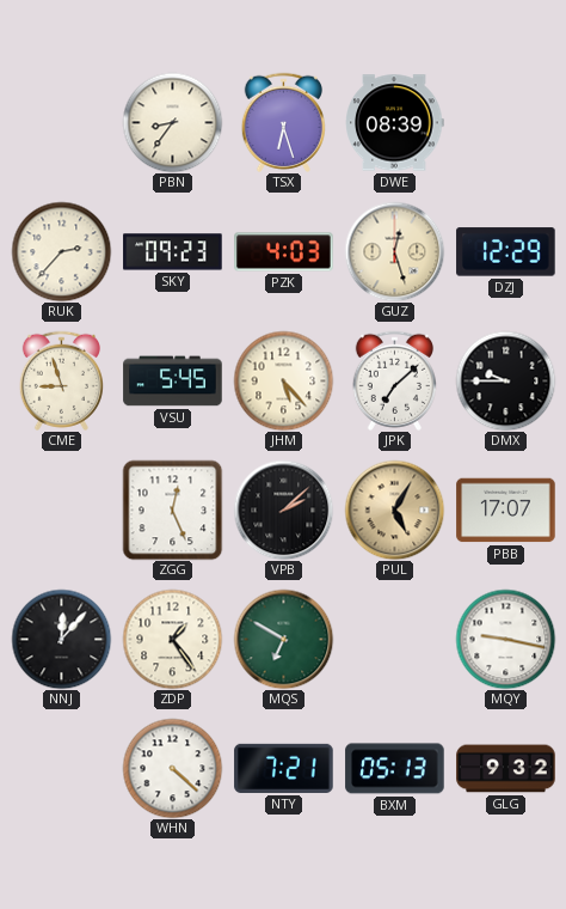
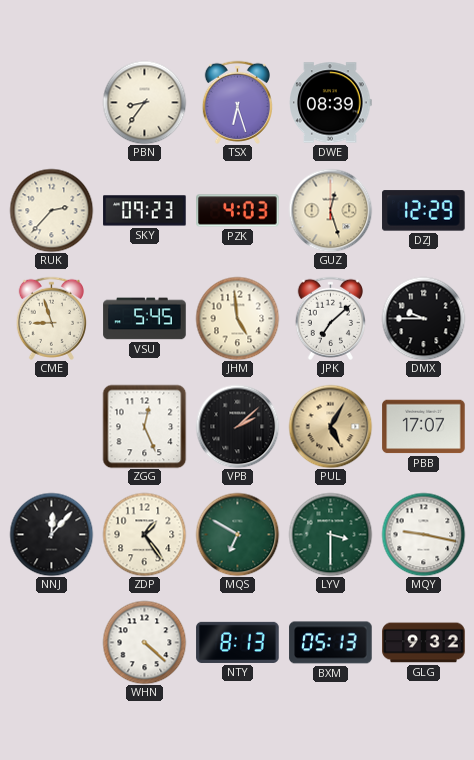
JHM: 5:23 -> 4:59
LYV: none -> 3:30
NTY: 7:21 -> 8:13
